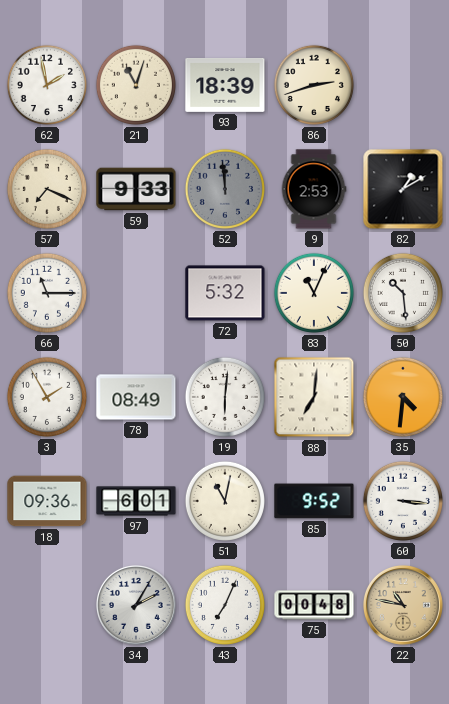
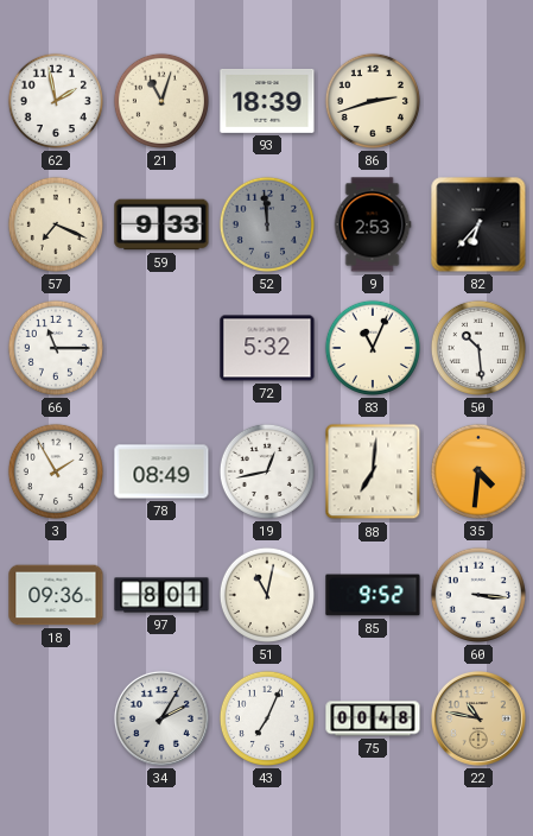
82: 1:10 -> 6:37
19: 6:01 -> 12:43
97: 6:01 -> 8:01
